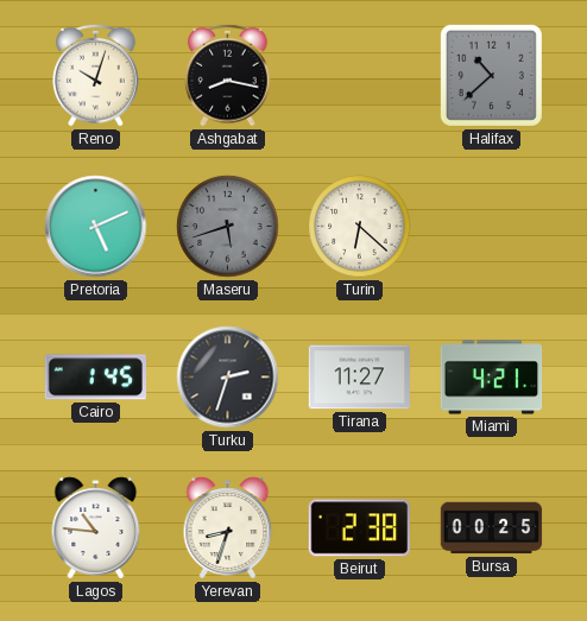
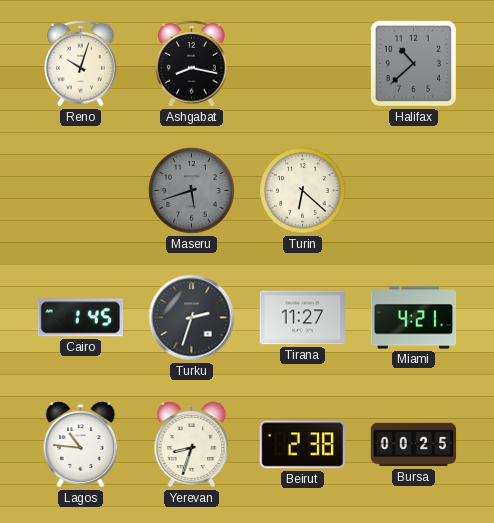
Pretoria: 5:11 -> none
